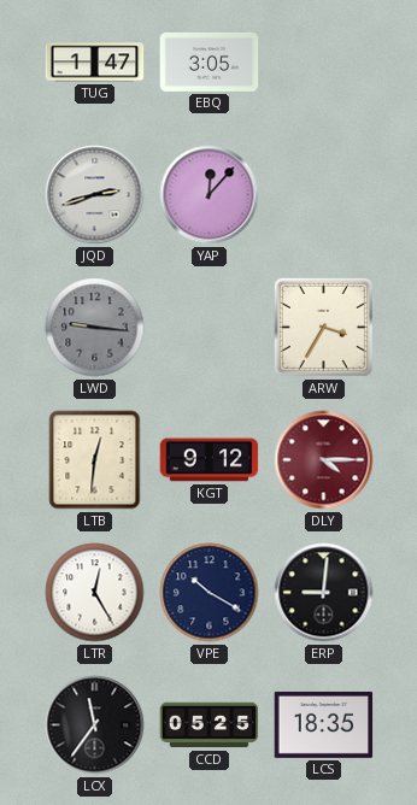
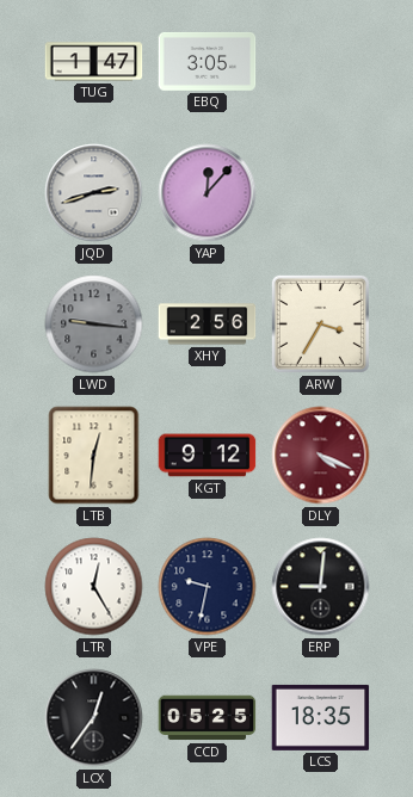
XHY: none -> 2:56
DLY: 4:15 -> 4:19
VPE: 10:20 -> 9:32
LCX: 11:36 -> 12:36
